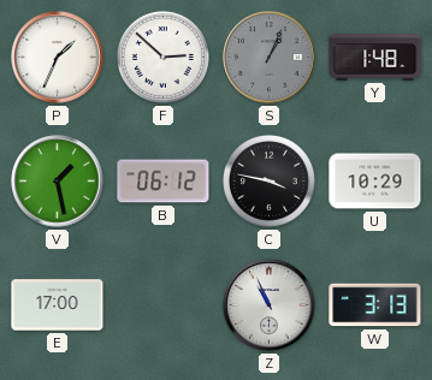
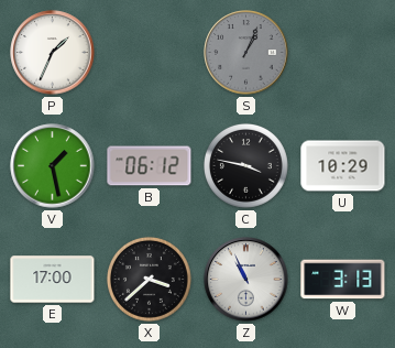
F: 2:52 -> none
Y: 1:48 -> none
X: none -> 3:38
